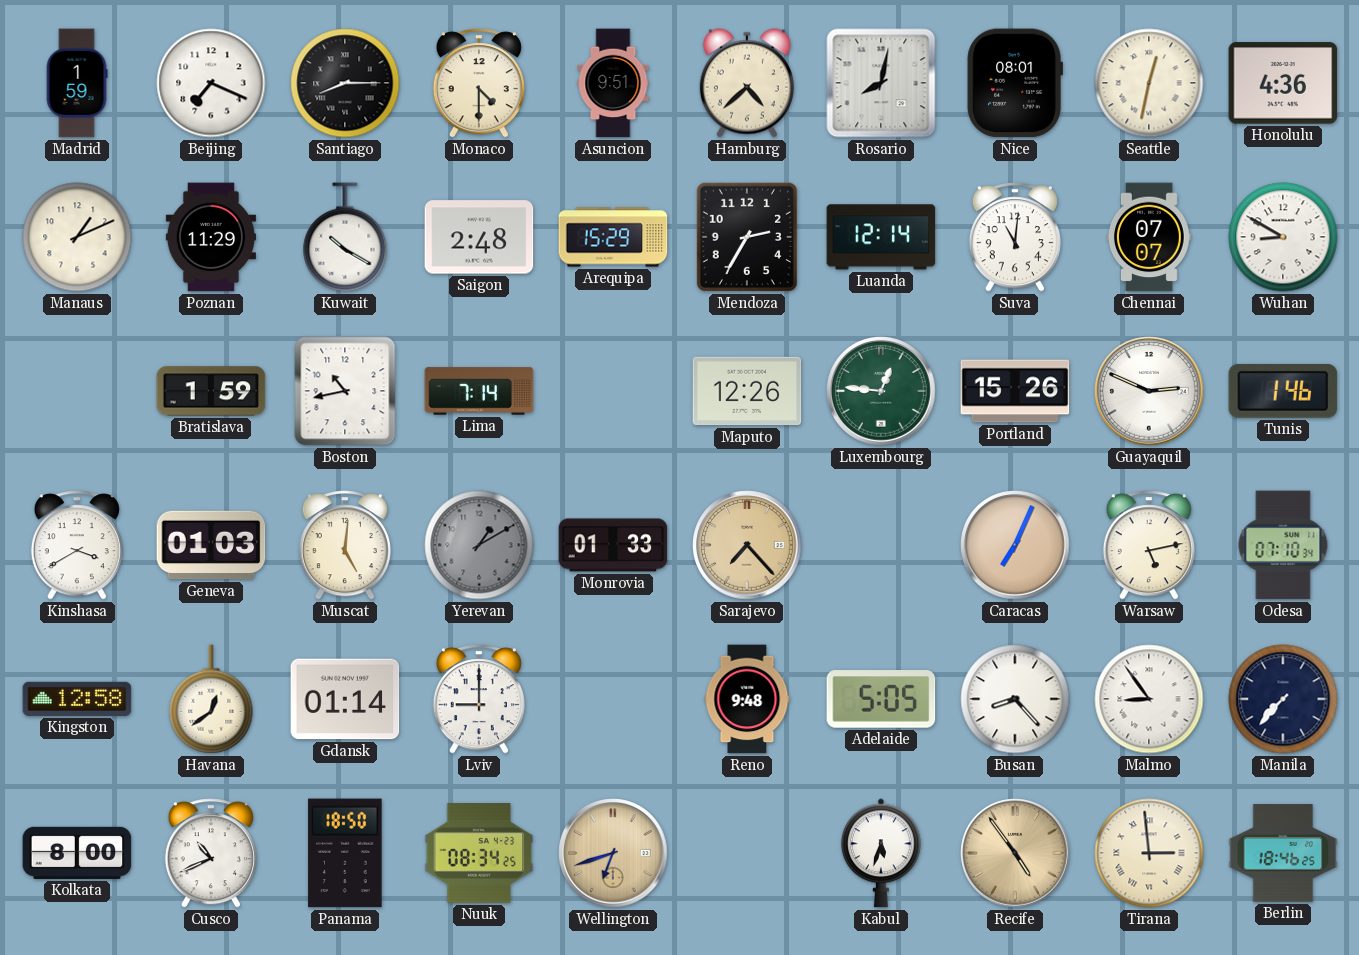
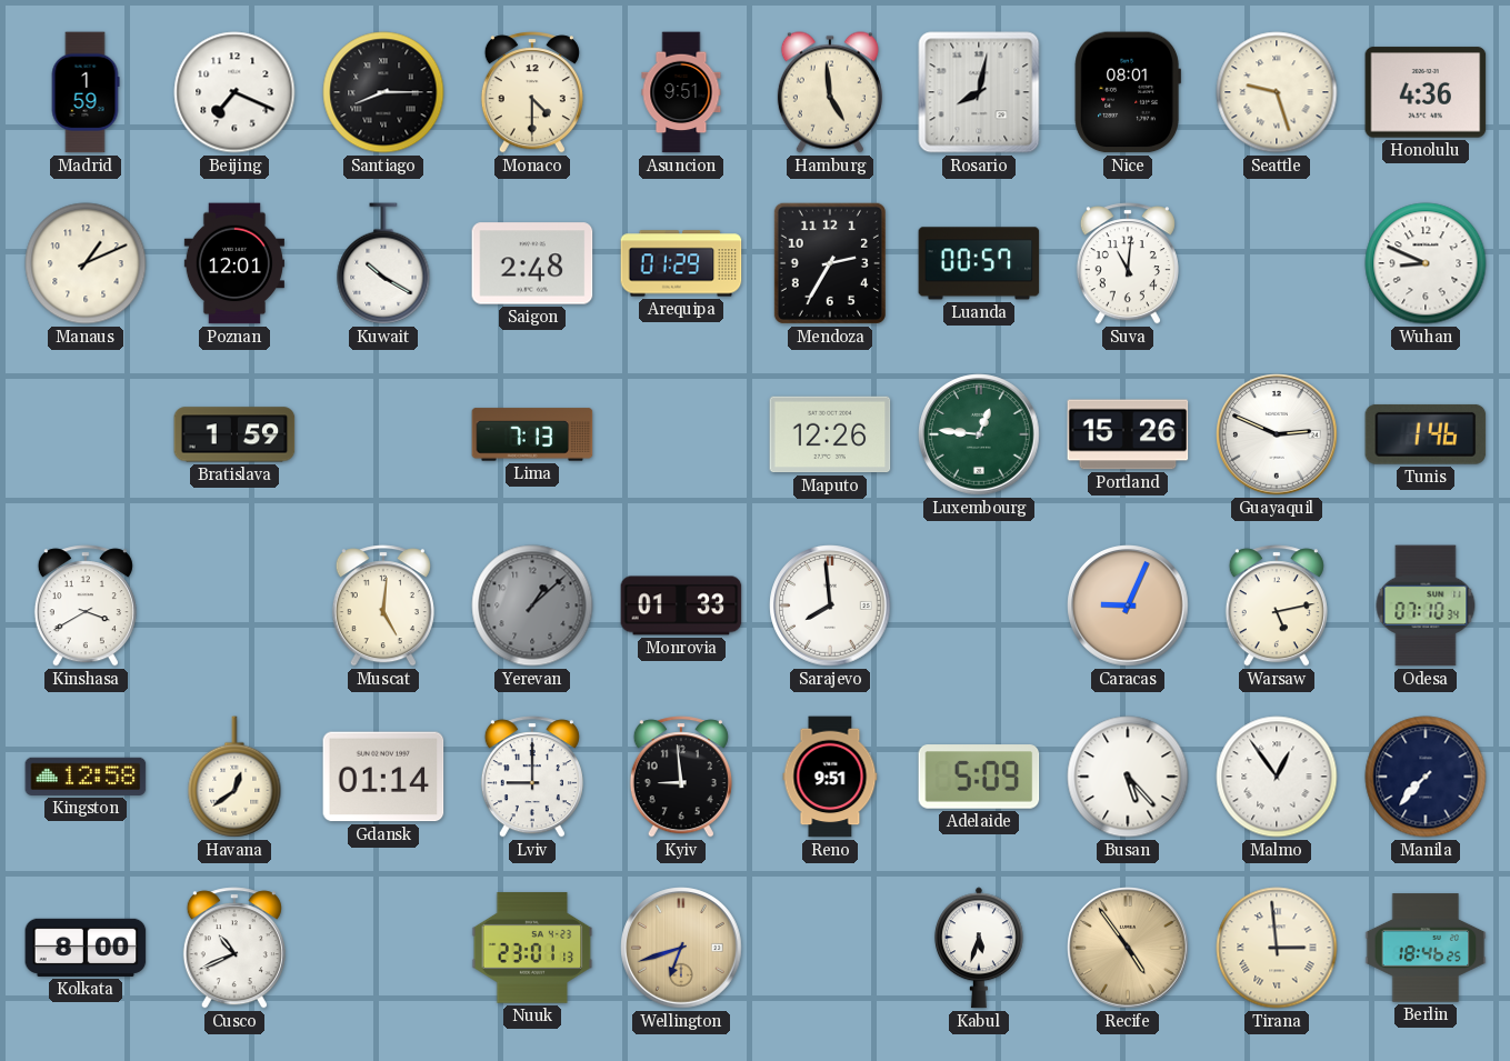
Hamburg: 4:38 -> 4:59
Seattle: 12:32 -> 9:27
Poznan: 11:29 -> 12:01
Arequipa: 15:29 -> 01:29
Luanda: 12:14 -> 00:57
Chennai: 07:07 -> none
Wuhan: 8:50 -> 8:49
Boston: 10:43 -> none
Lima: 7:14 -> 7:13
Geneva: 01:03 -> none
Yerevan: 1:10 -> 1:08
Sarajevo: 7:23 -> 7:59
Sarajevo dial: champagne -> white
Caracas: 7:04 -> 9:04
Kyiv: none -> 8:59
Reno: 9:48 -> 9:51
Adelaide: 5:05 -> 5:09
Busan: 8:23 -> 5:23
Malmo: 8:54 -> 12:54
Panama: 18:50 -> none
Nuuk: 08:34 -> 23:01
